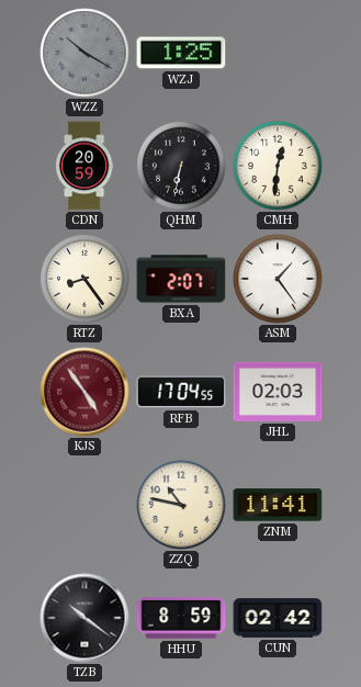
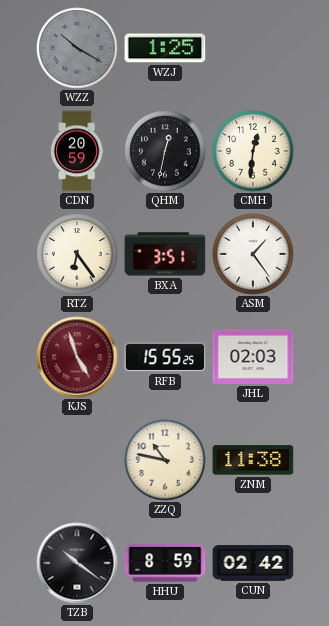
QHM: 6:32 -> 12:32
RTZ: 8:24 -> 6:24
BXA: 2:07 -> 3:51
KJS: 4:54 -> 4:57
RFB: 17:04 -> 15:55
ZNM: 11:41 -> 11:38
